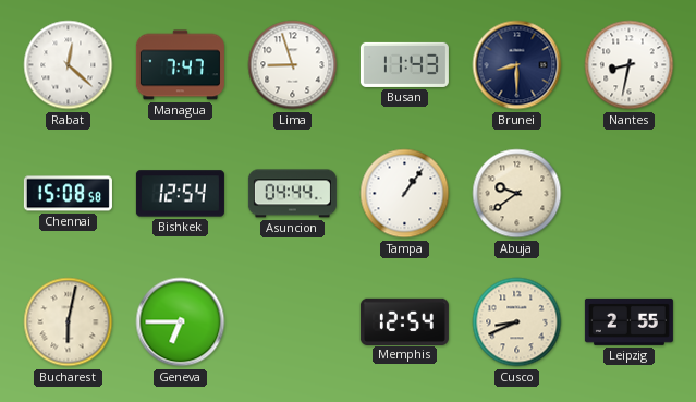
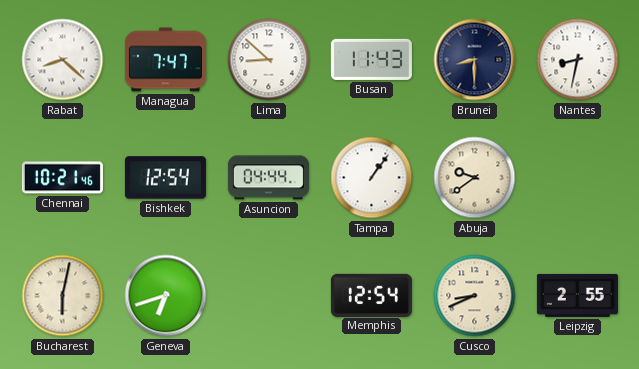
Rabat: 12:22 -> 8:22
Lima: 8:57 -> 8:52
Chennai: 15:08 -> 10:21
Geneva: 6:45 -> 6:42
